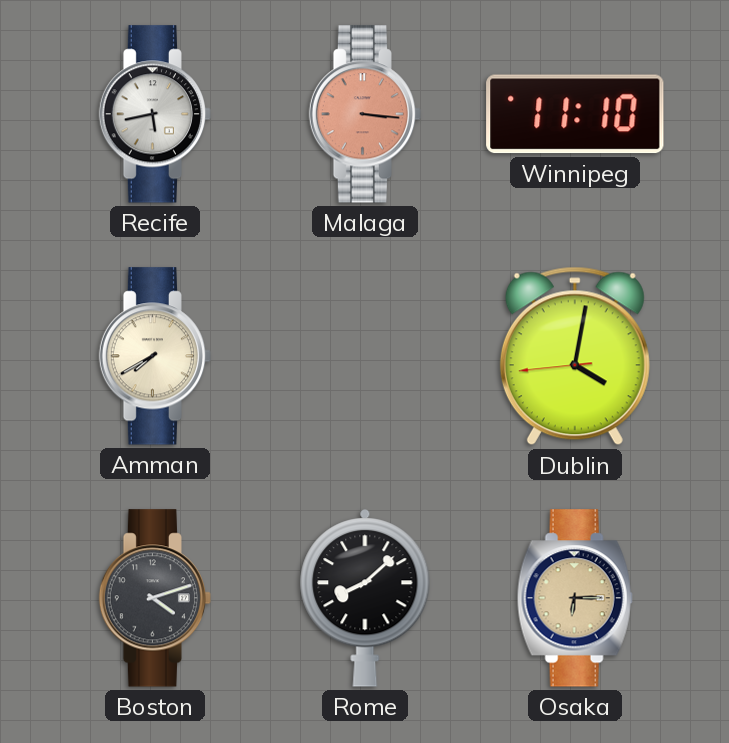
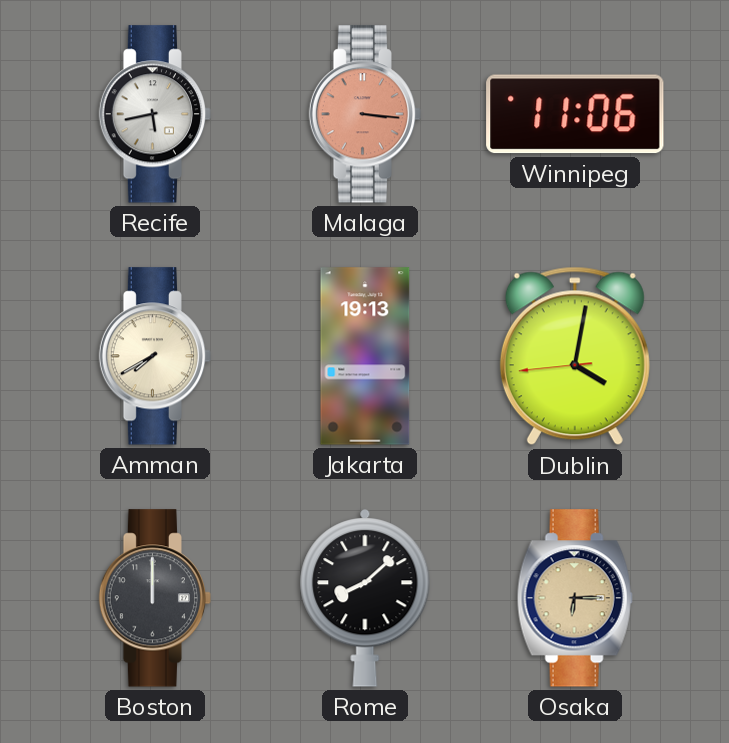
Winnipeg: 11:10 -> 11:06
Jakarta: none -> 19:13
Boston: 4:12 -> 12:00
